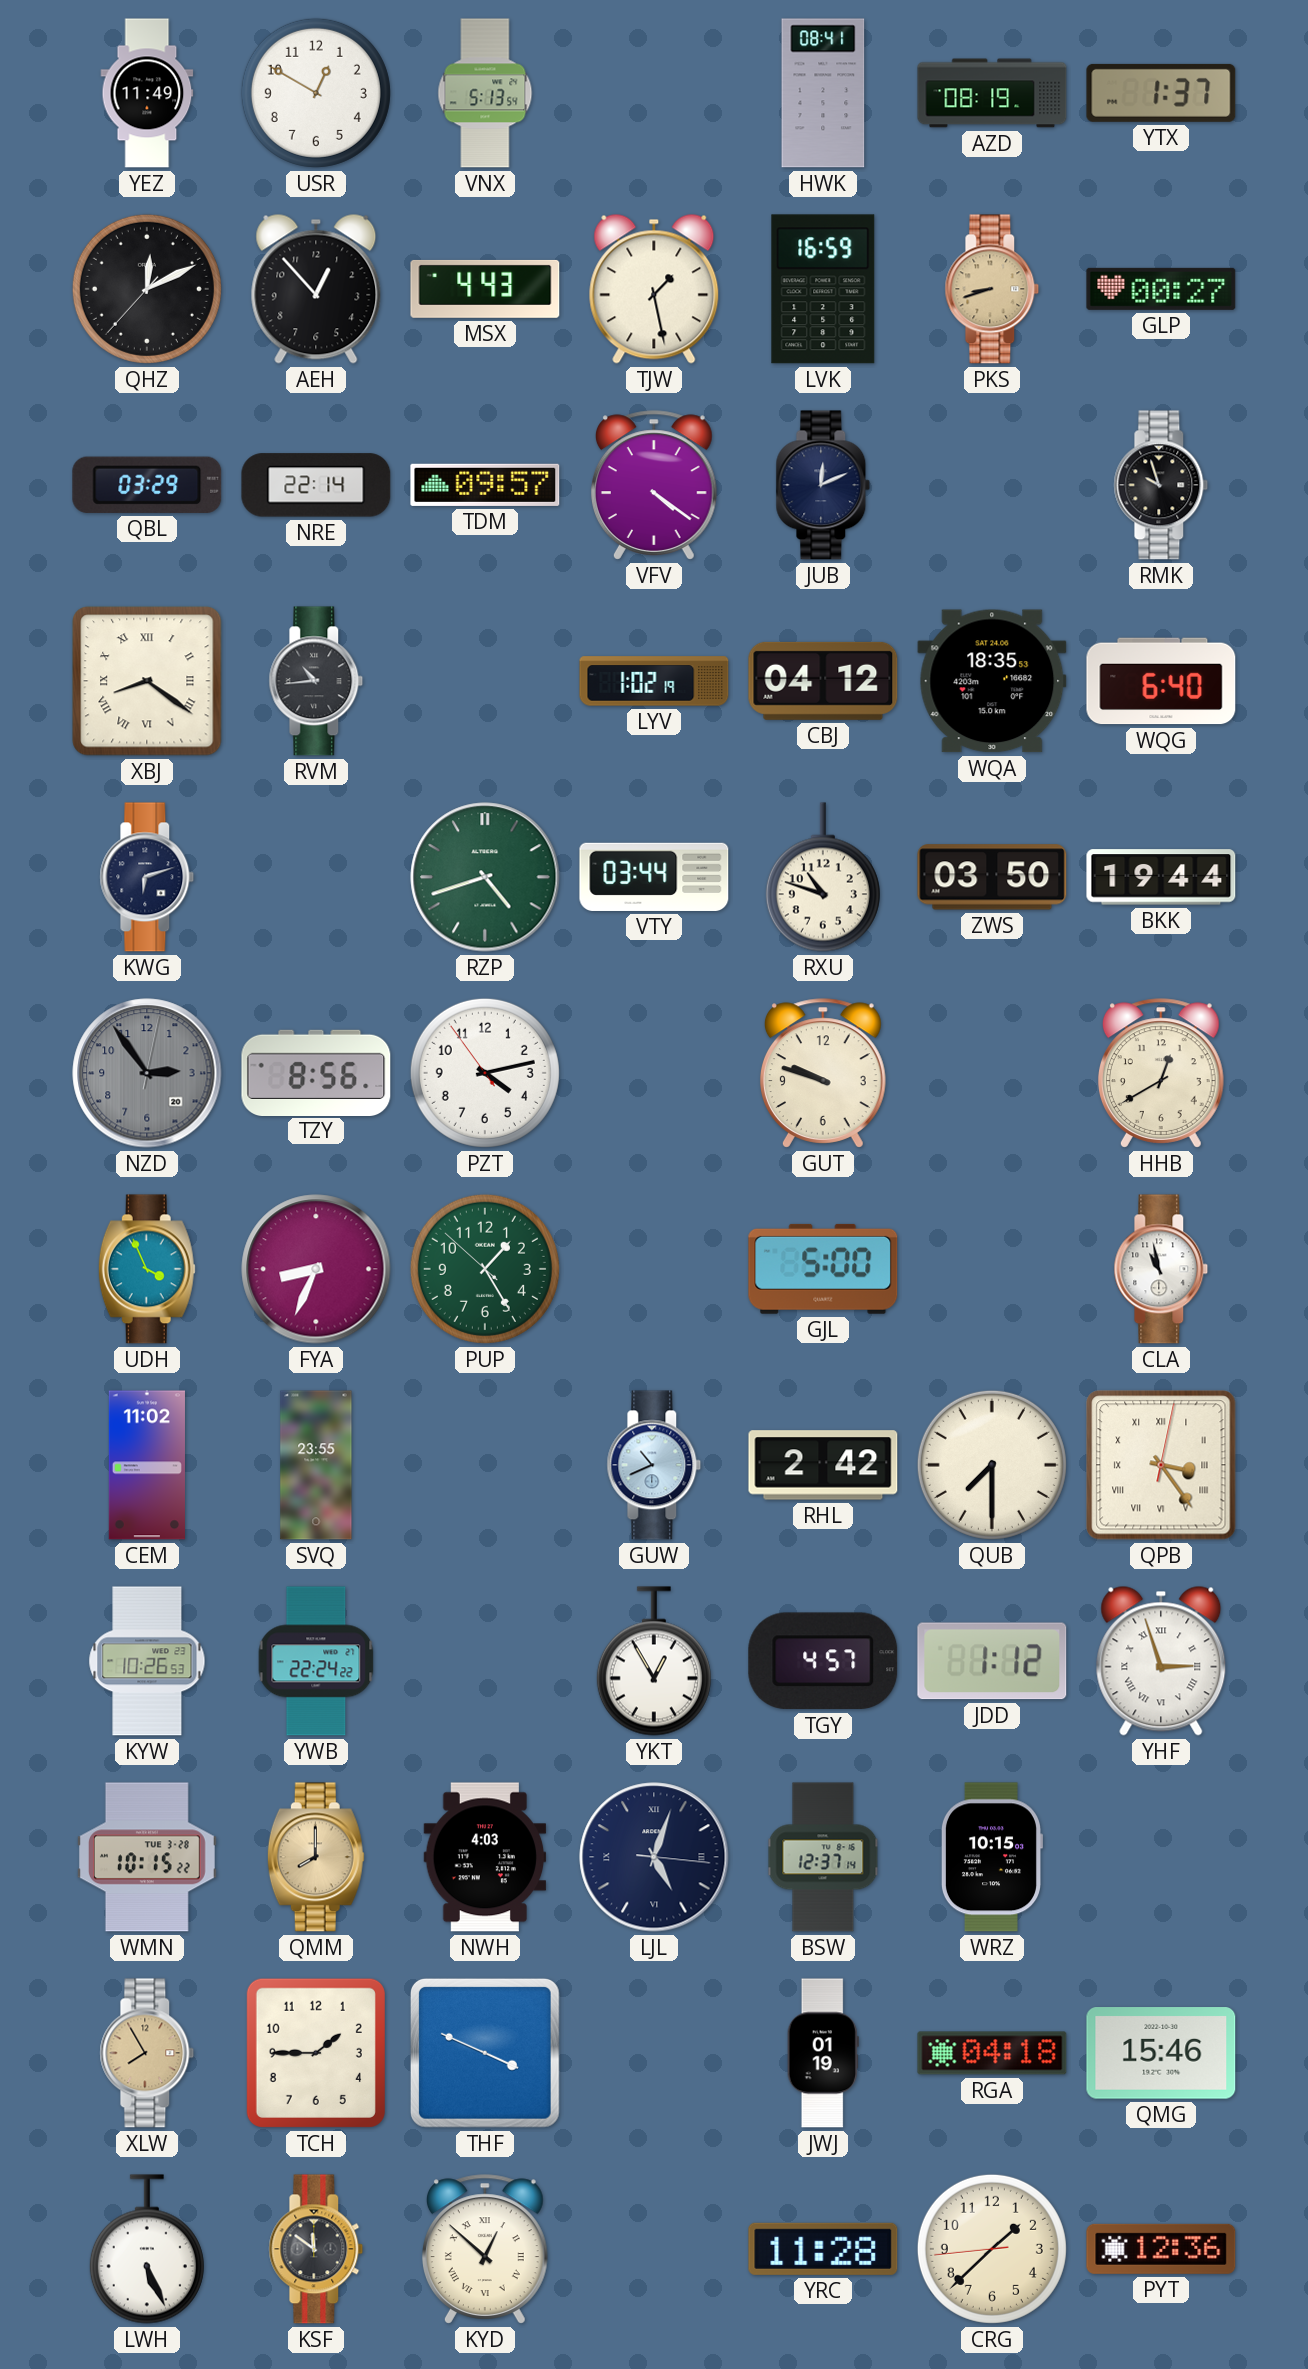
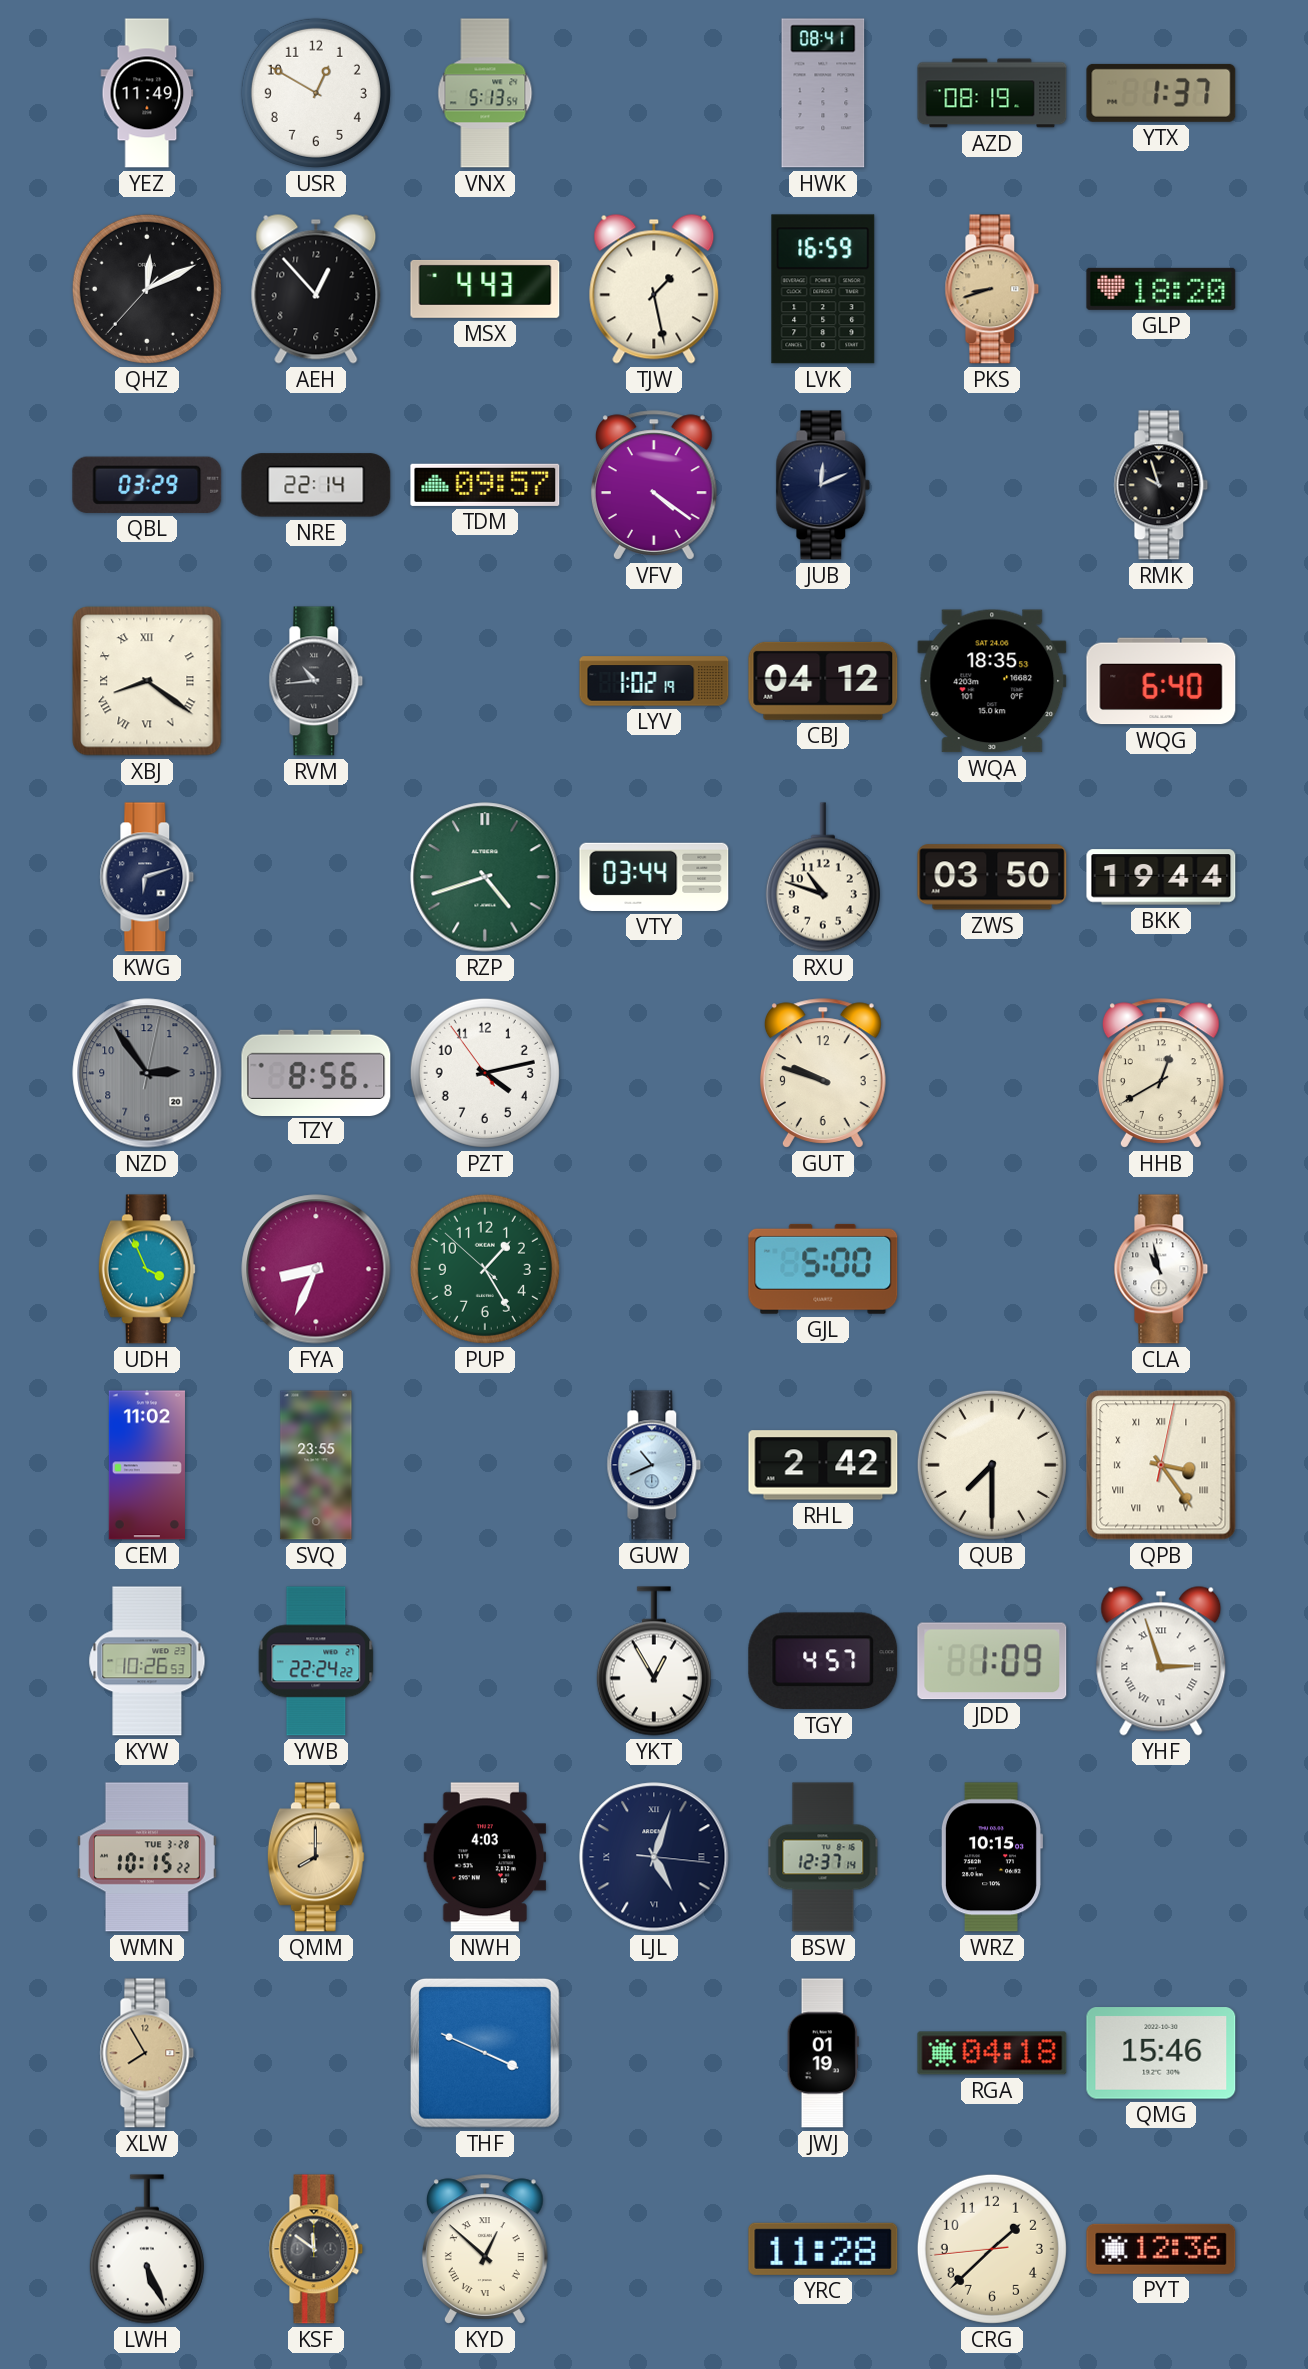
GLP: 00:27 -> 18:20
JDD: 1:12 -> 1:09
TCH: 1:45 -> none
